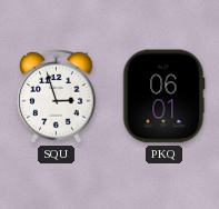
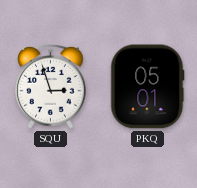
PKQ: 06:01 -> 05:01
